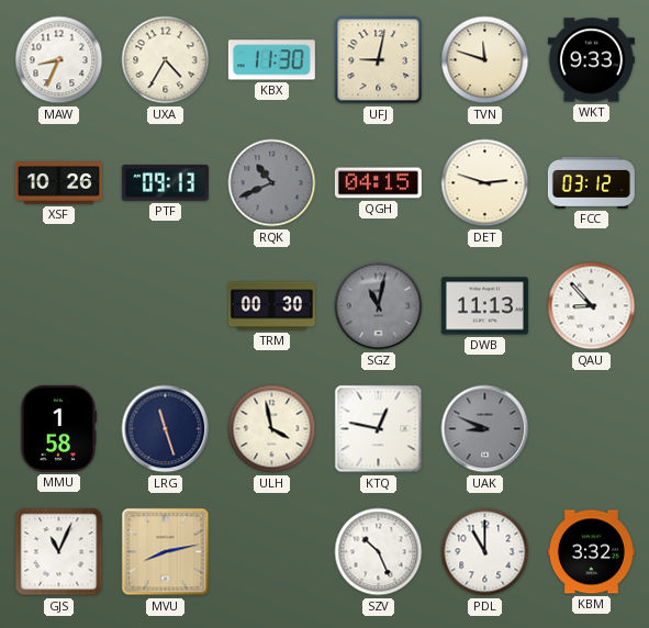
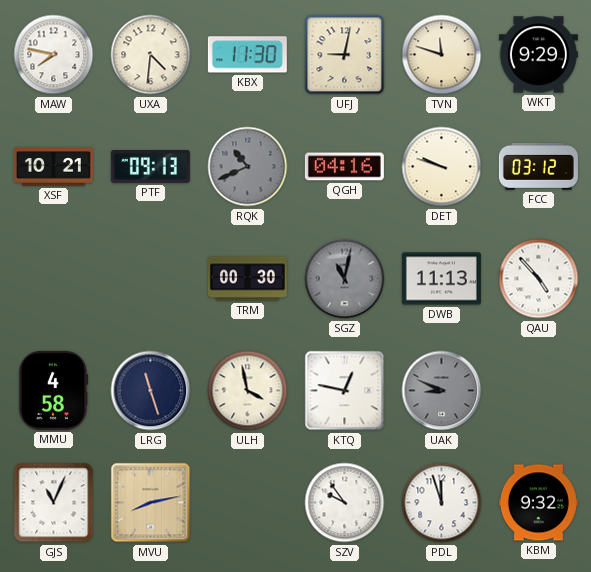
MAW: 8:34 -> 7:47
UXA: 4:35 -> 4:31
WKT: 9:33 -> 9:29
XSF: 10:26 -> 10:21
QGH: 04:15 -> 04:16
DET: 2:48 -> 9:48
QAU: 8:53 -> 4:53
MMU: 1:58 -> 4:58
SZV: 10:26 -> 9:54
PDL: 11:00 -> 11:57
KBM: 3:32 -> 9:32
